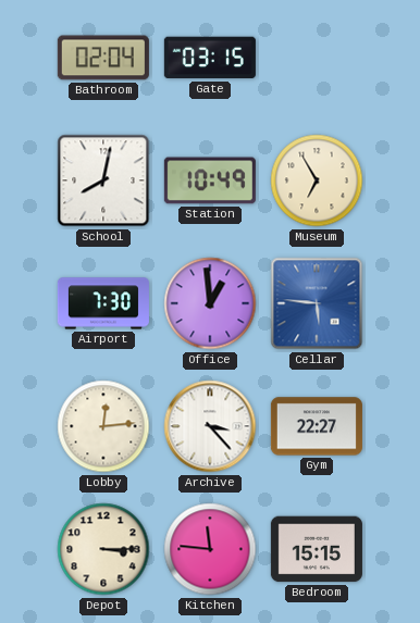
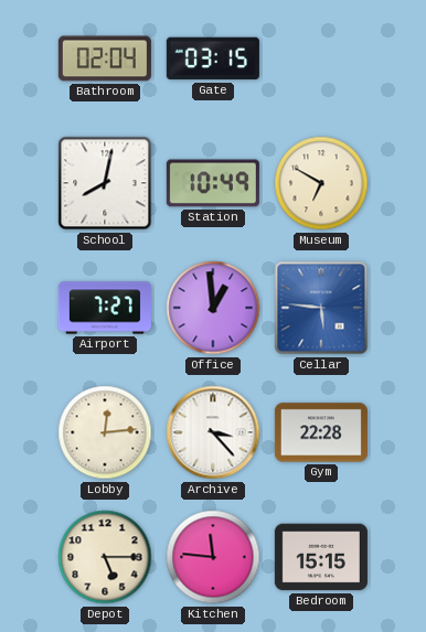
Museum: 6:55 -> 6:50
Airport: 7:30 -> 7:27
Gym: 22:27 -> 22:28
Depot: 3:15 -> 5:15
